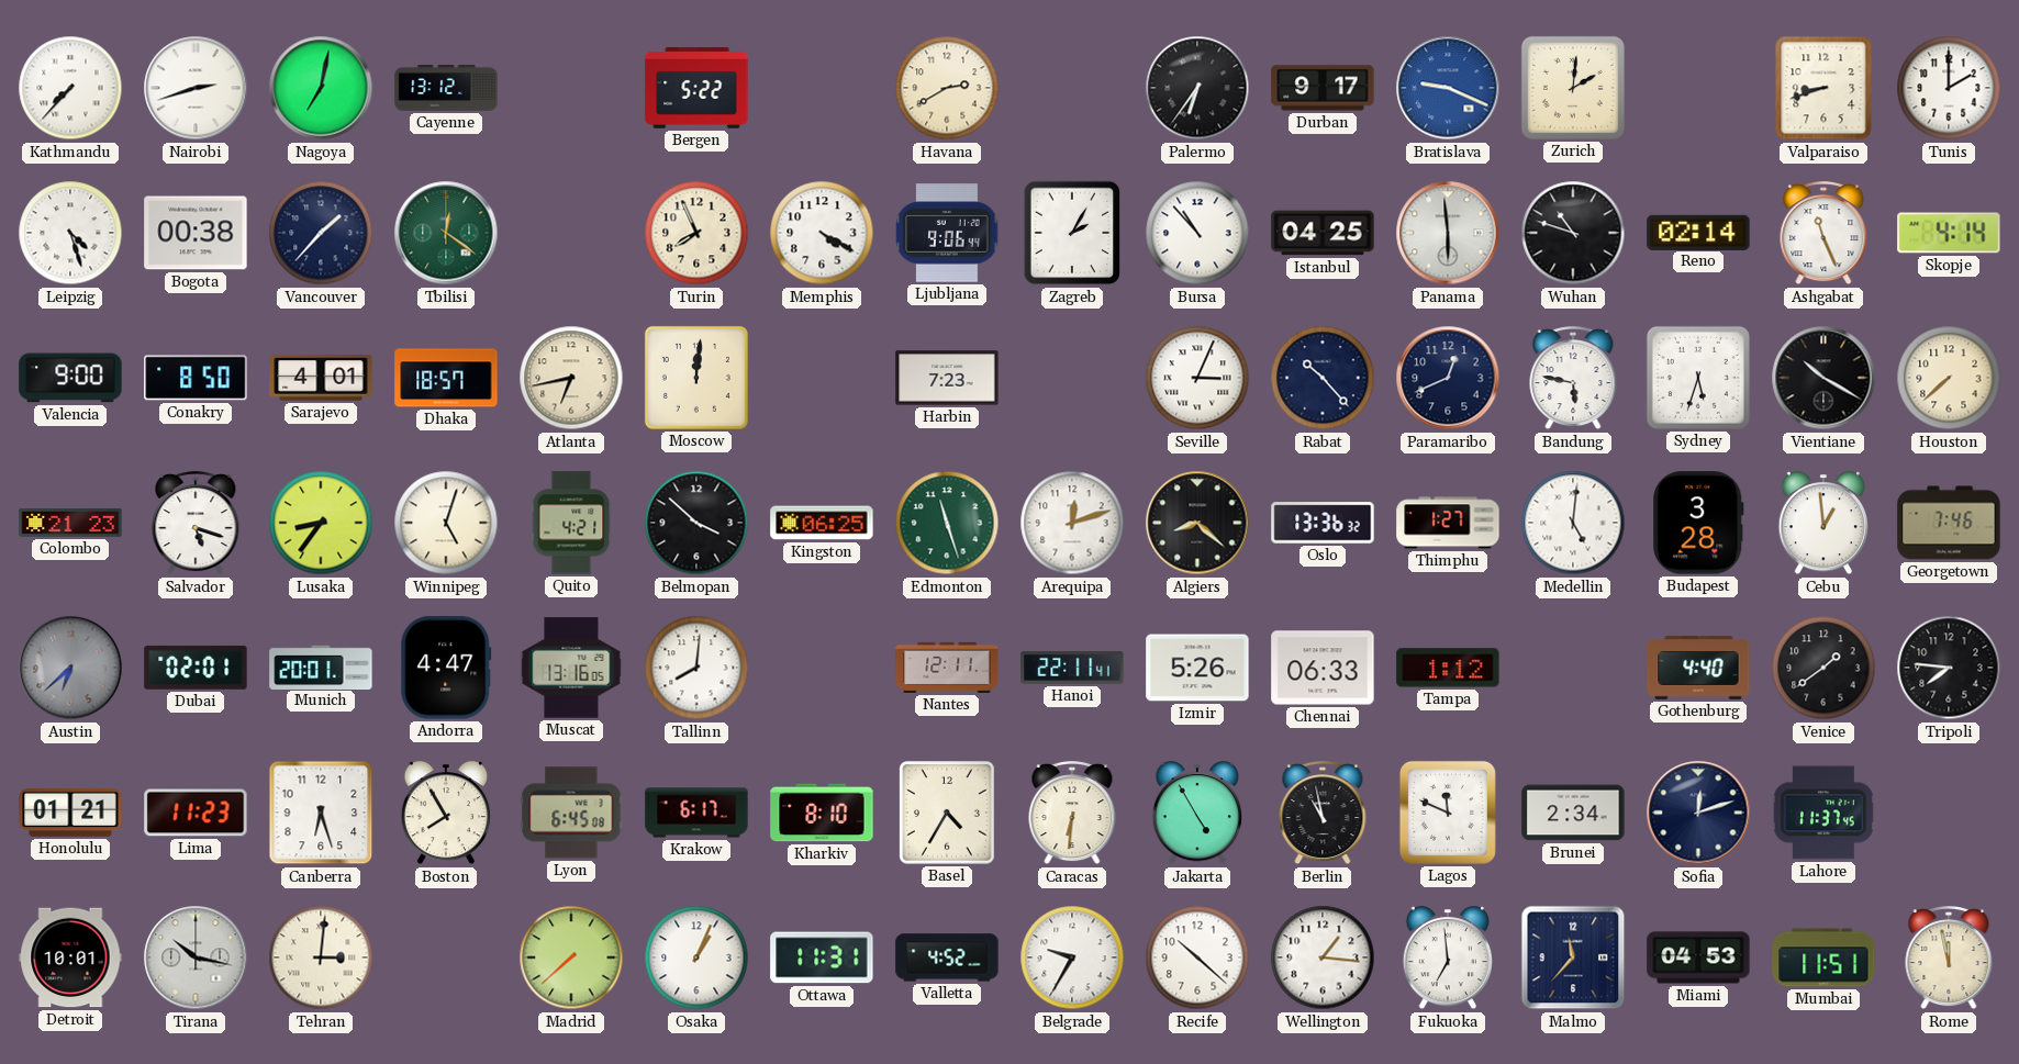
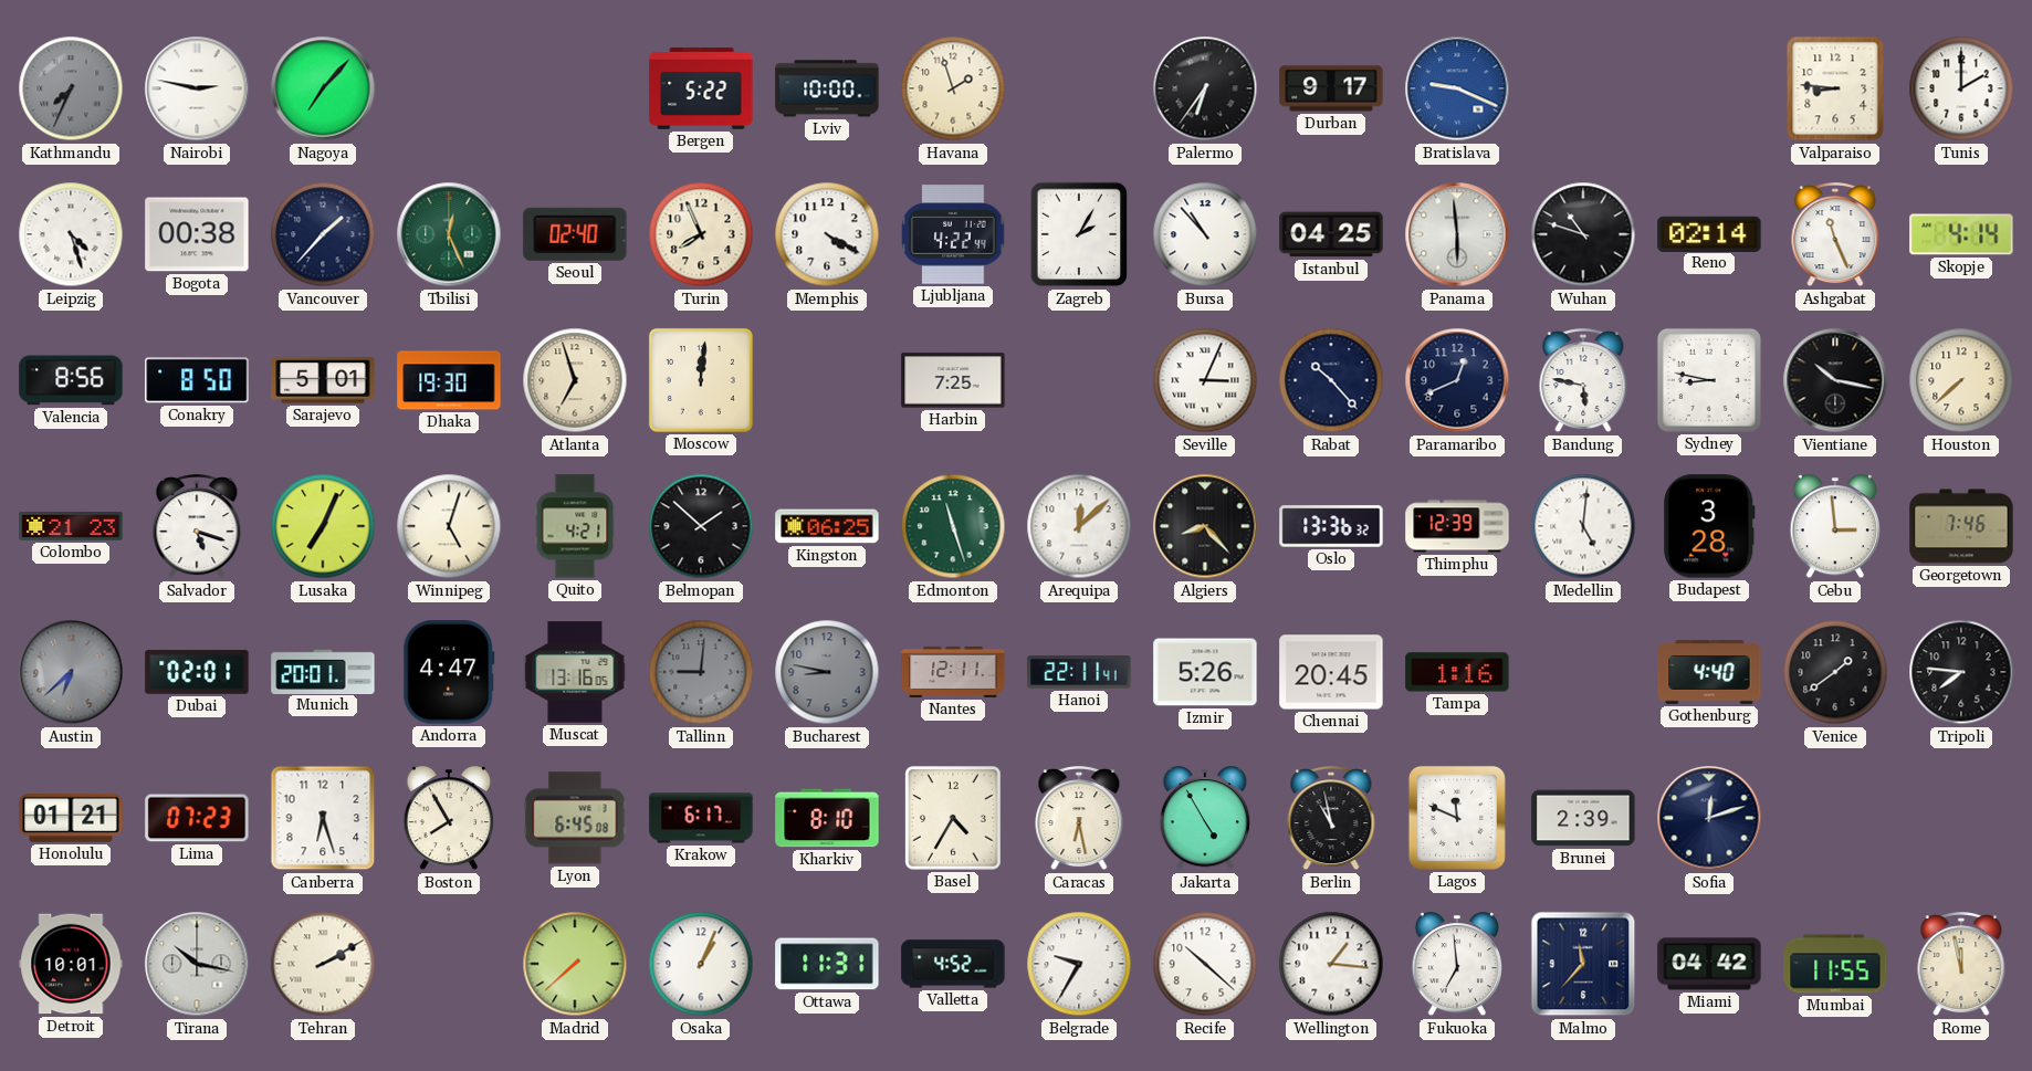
Kathmandu: 7:37 -> 7:34
Kathmandu dial: white -> grey
Nairobi: 2:42 -> 2:47
Nagoya: 7:02 -> 7:07
Cayenne: 13:12 -> none
Lviv: none -> 10:00
Havana: 2:40 -> 1:57
Zurich: 2:01 -> none
Valparaiso: 8:42 -> 8:46
Tbilisi: 12:21 -> 12:26
Seoul: none -> 02:40
Ljubljana: 9:06 -> 4:22
Valencia: 9:00 -> 8:56
Sarajevo: 4:01 -> 5:01
Dhaka: 18:57 -> 19:30
Atlanta: 6:43 -> 6:57
Harbin: 7:23 -> 7:25
Sydney: 5:33 -> 8:47
Vientiane: 10:20 -> 10:17
Lusaka: 8:36 -> 7:04
Belmopan: 3:52 -> 1:52
Arequipa: 12:12 -> 12:08
Algiers: 8:22 -> 8:23
Thimphu: 1:27 -> 12:39
Cebu: 12:59 -> 2:59
Tallinn: 8:01 -> 9:01
Tallinn dial: white -> grey
Bucharest: none -> 8:47
Chennai: 06:33 -> 20:45
Tampa: 1:12 -> 1:16
Lima: 11:23 -> 07:23
Caracas: 6:31 -> 6:28
Brunei: 2:34 -> 2:39
Lahore: 11:37 -> none
Tehran: 3:01 -> 2:10
Miami: 04:53 -> 04:42
Mumbai: 11:51 -> 11:55
